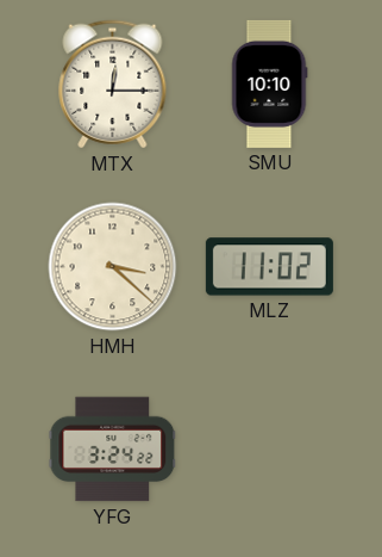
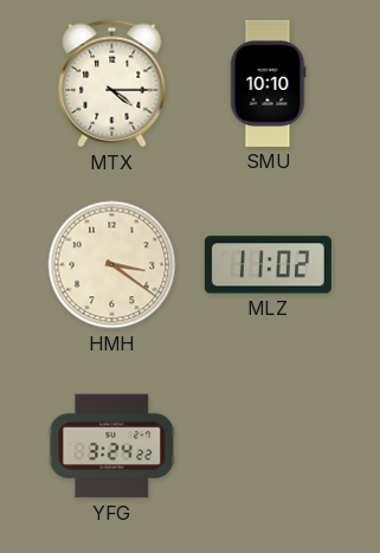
MTX: 12:15 -> 4:15
HMH: 3:22 -> 3:21
